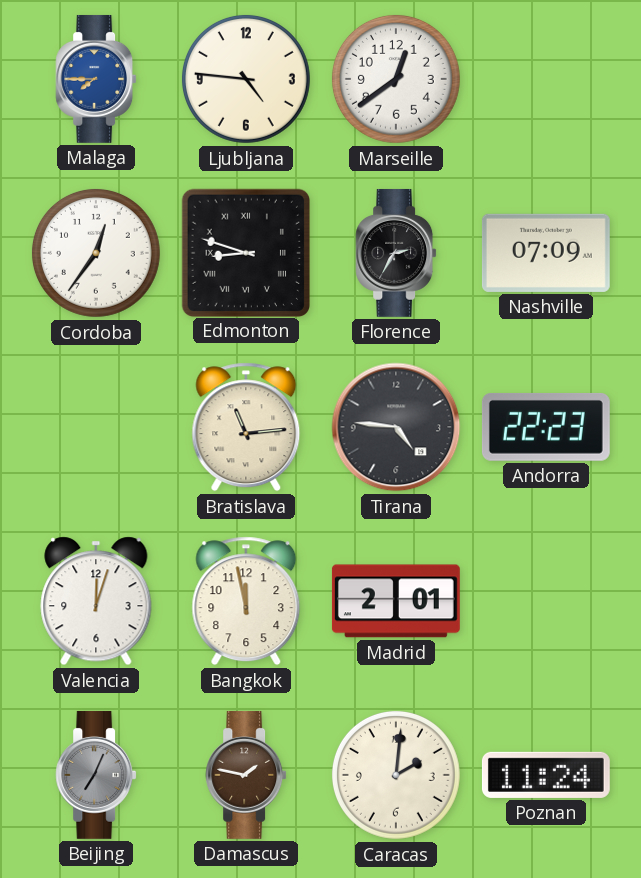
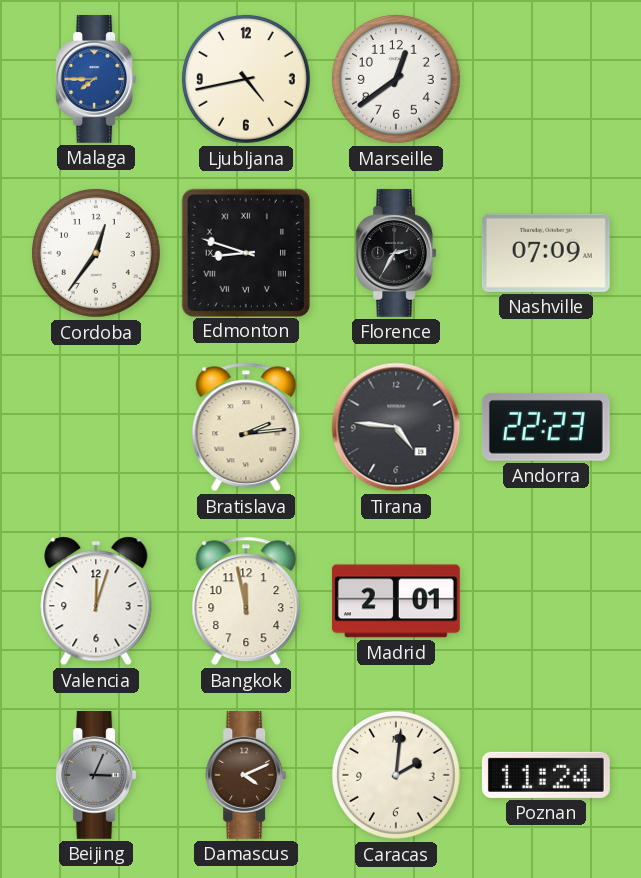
Ljubljana: 4:46 -> 4:43
Bratislava: 11:14 -> 2:14
Beijing: 7:04 -> 3:04
Damascus: 1:47 -> 4:11
